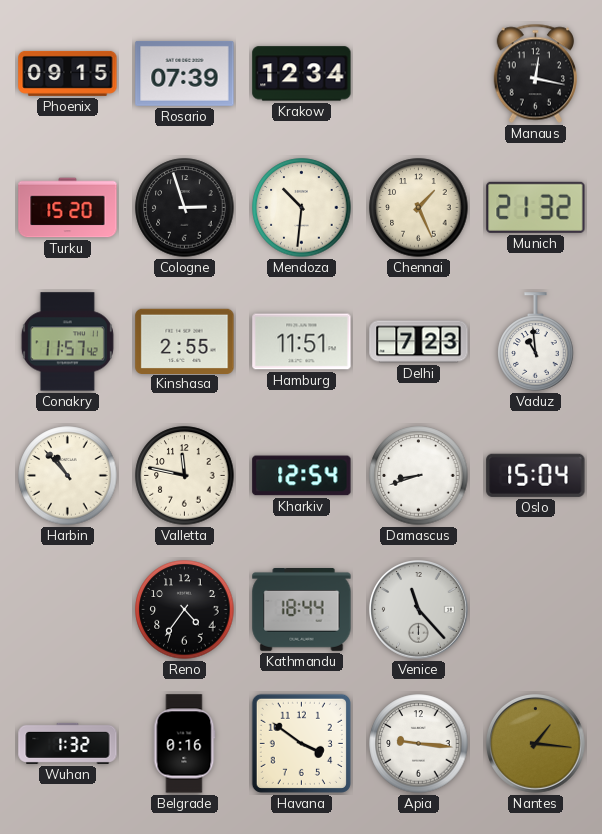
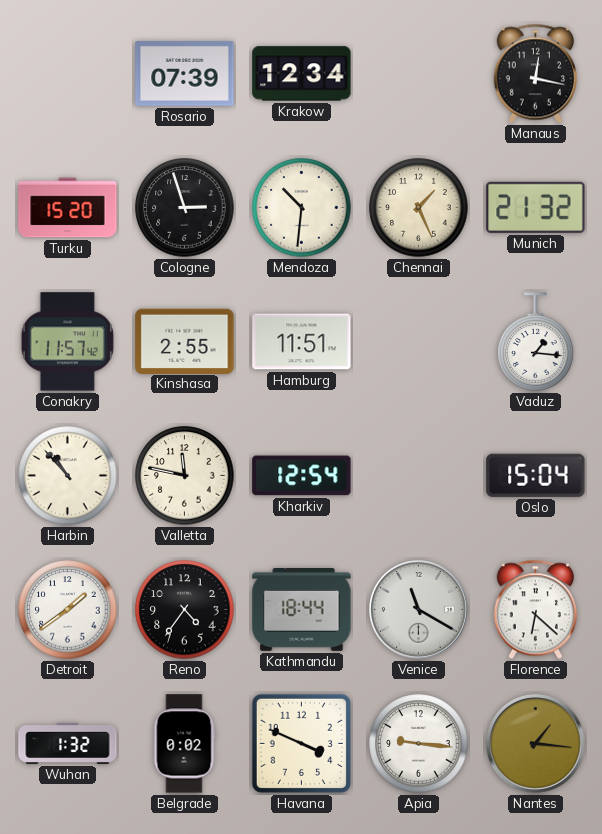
Phoenix: 09:15 -> none
Delhi: 7:23 -> none
Vaduz: 10:59 -> 1:16
Damascus: 8:42 -> none
Detroit: none -> 1:39
Venice: 11:23 -> 11:20
Florence: none -> 6:22
Belgrade: 0:16 -> 0:02
Havana: 3:51 -> 3:49
